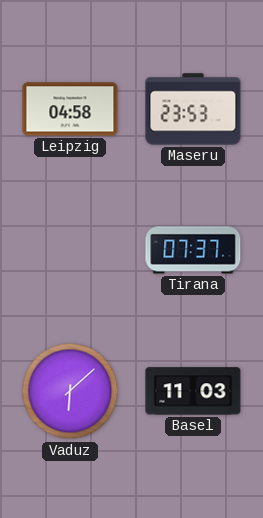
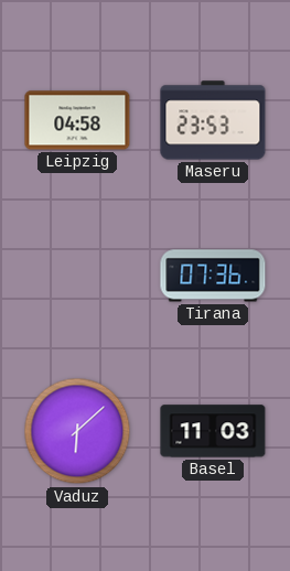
Tirana: 07:37 -> 07:36
